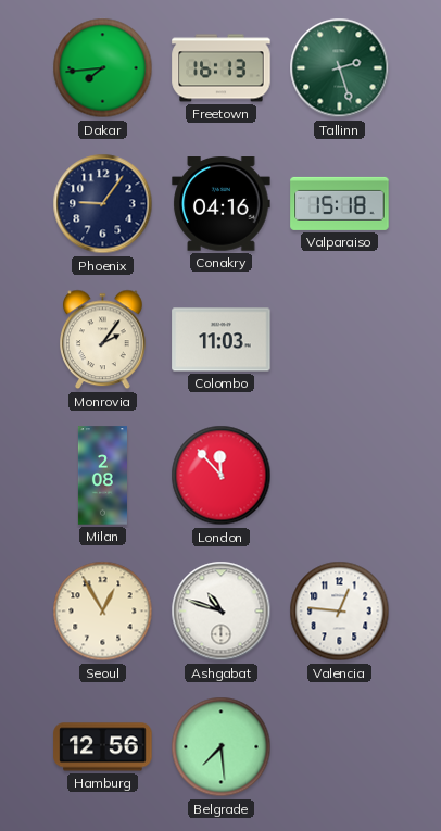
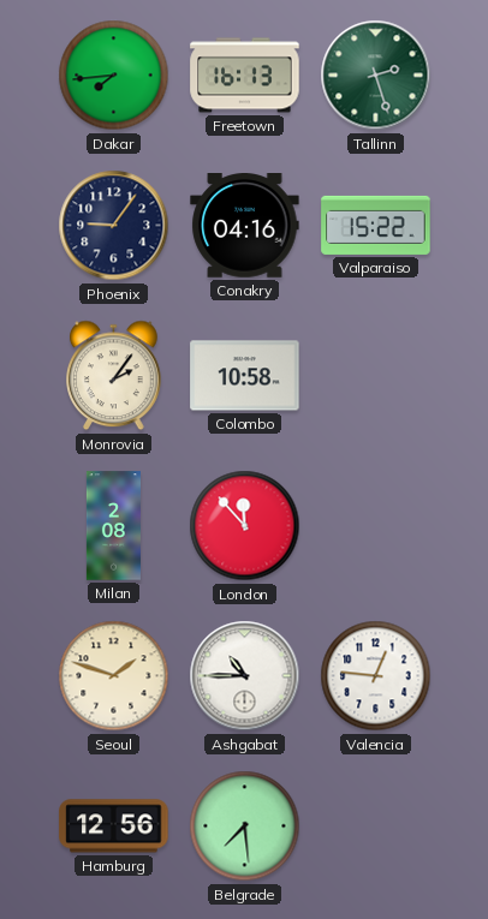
Valparaiso: 15:18 -> 15:22
Colombo: 11:03 -> 10:58
Seoul: 12:55 -> 1:48
Ashgabat: 10:48 -> 10:45
